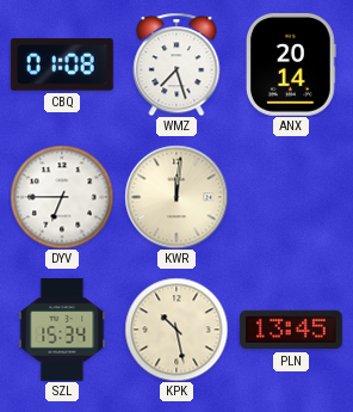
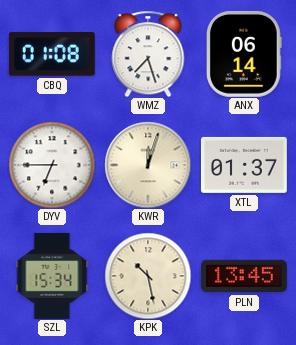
ANX: 20:14 -> 06:14
KWR: 12:01 -> 12:03
XTL: none -> 01:37
